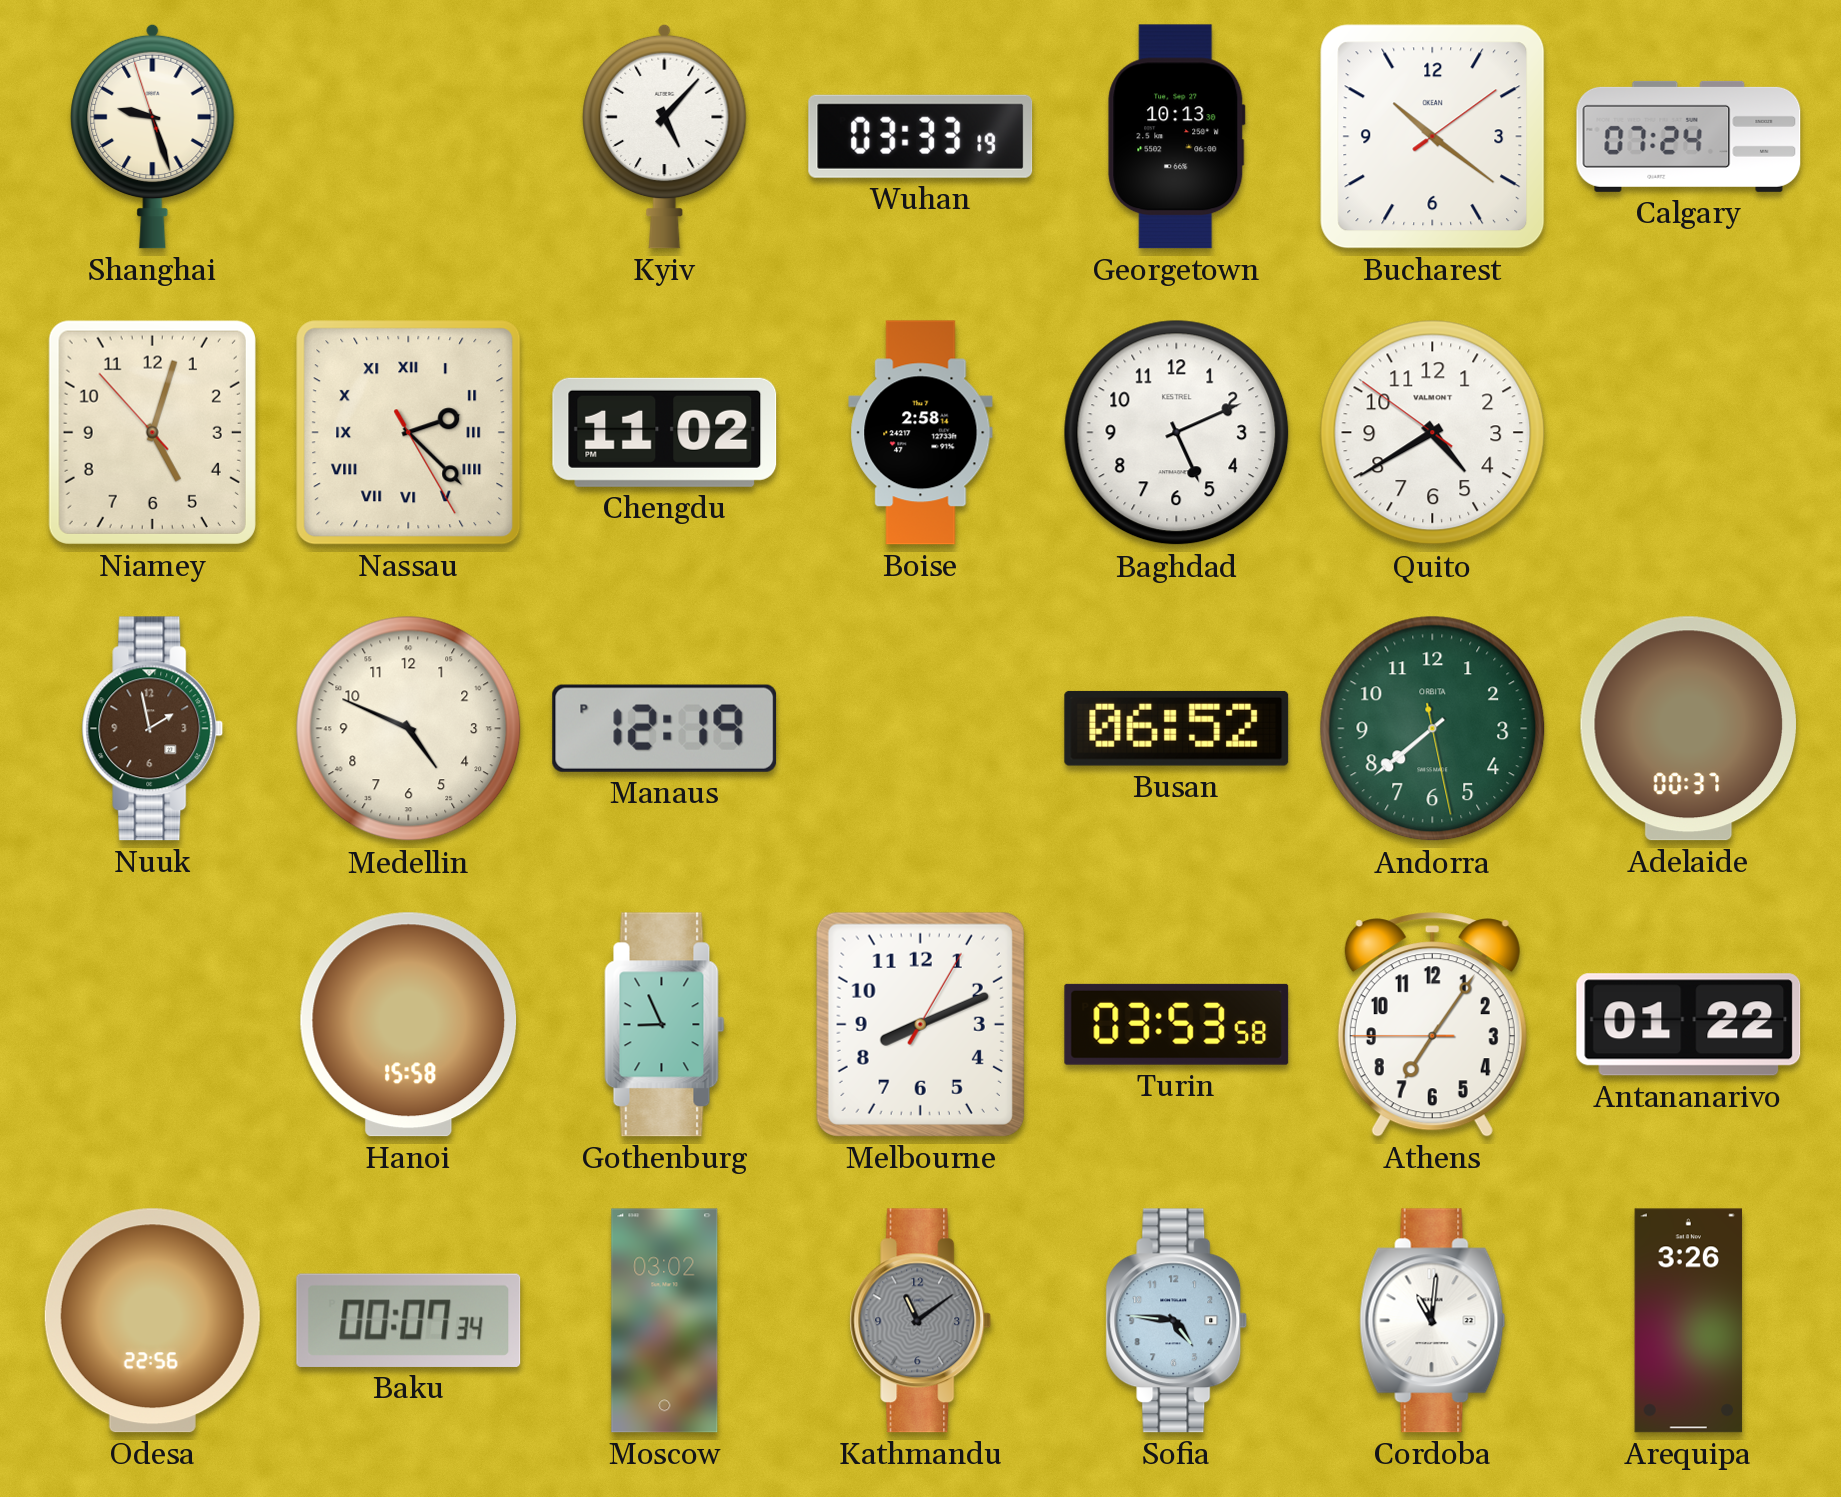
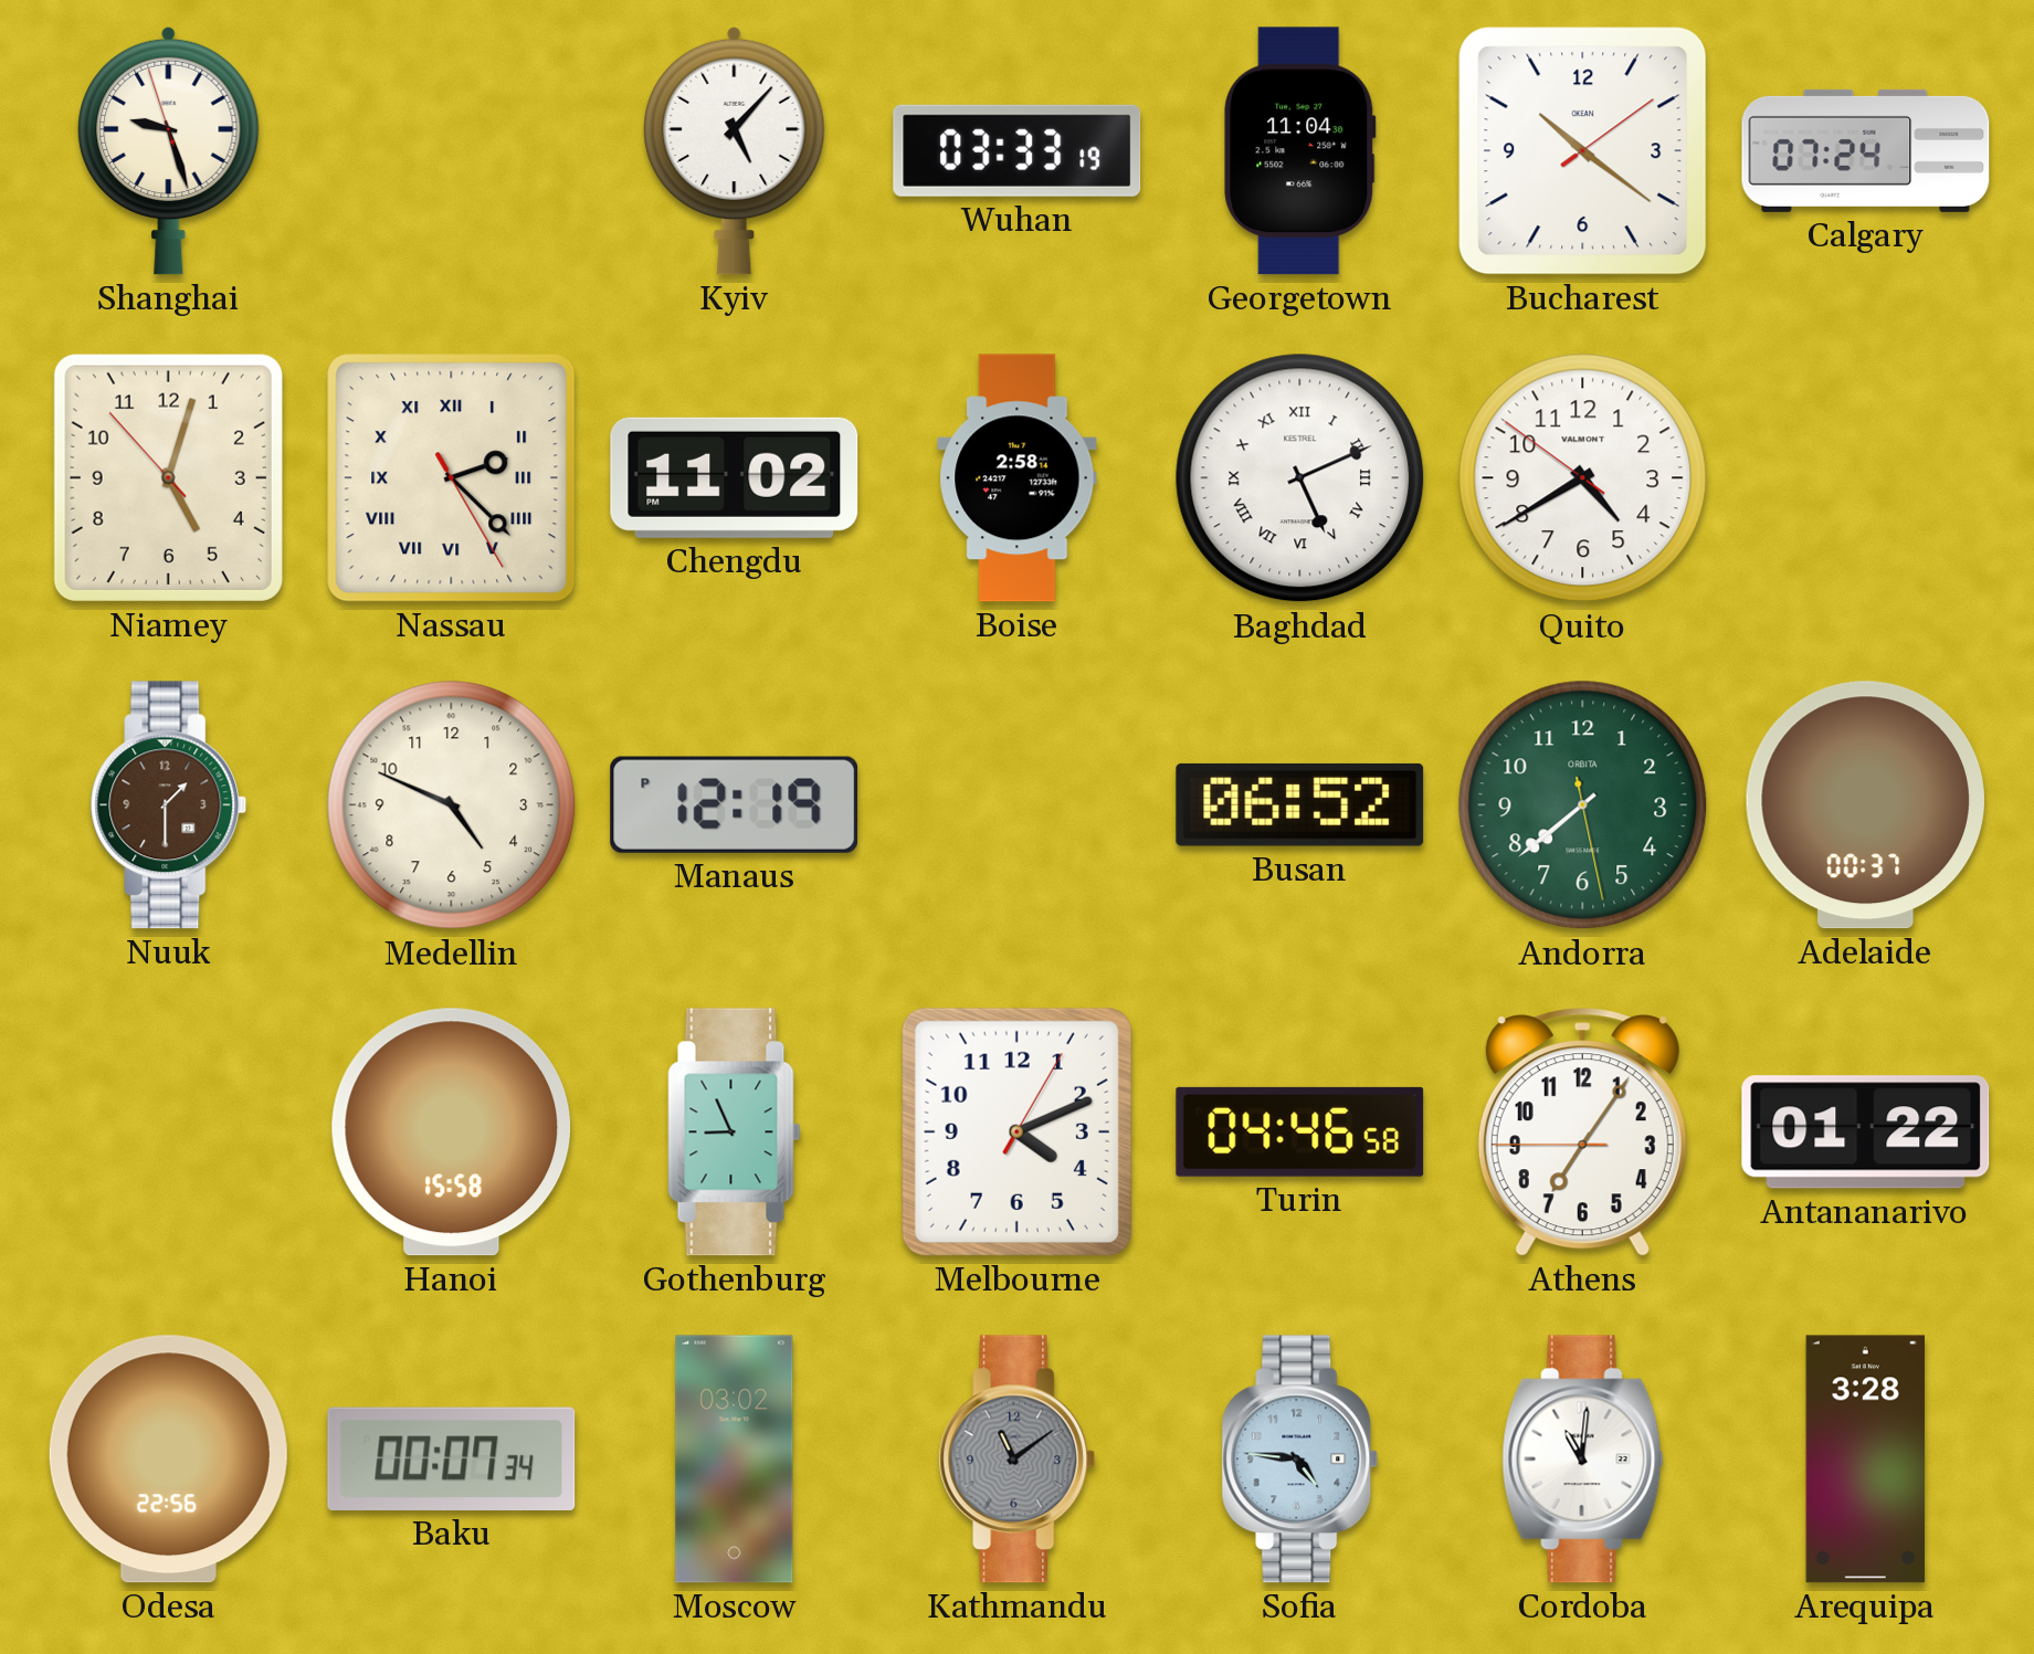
Georgetown: 10:13 -> 11:04
Baghdad numerals: Arabic -> Roman
Nuuk: 1:58 -> 1:30
Melbourne: 8:11 -> 4:11
Turin: 03:53 -> 04:46
Arequipa: 3:26 -> 3:28
